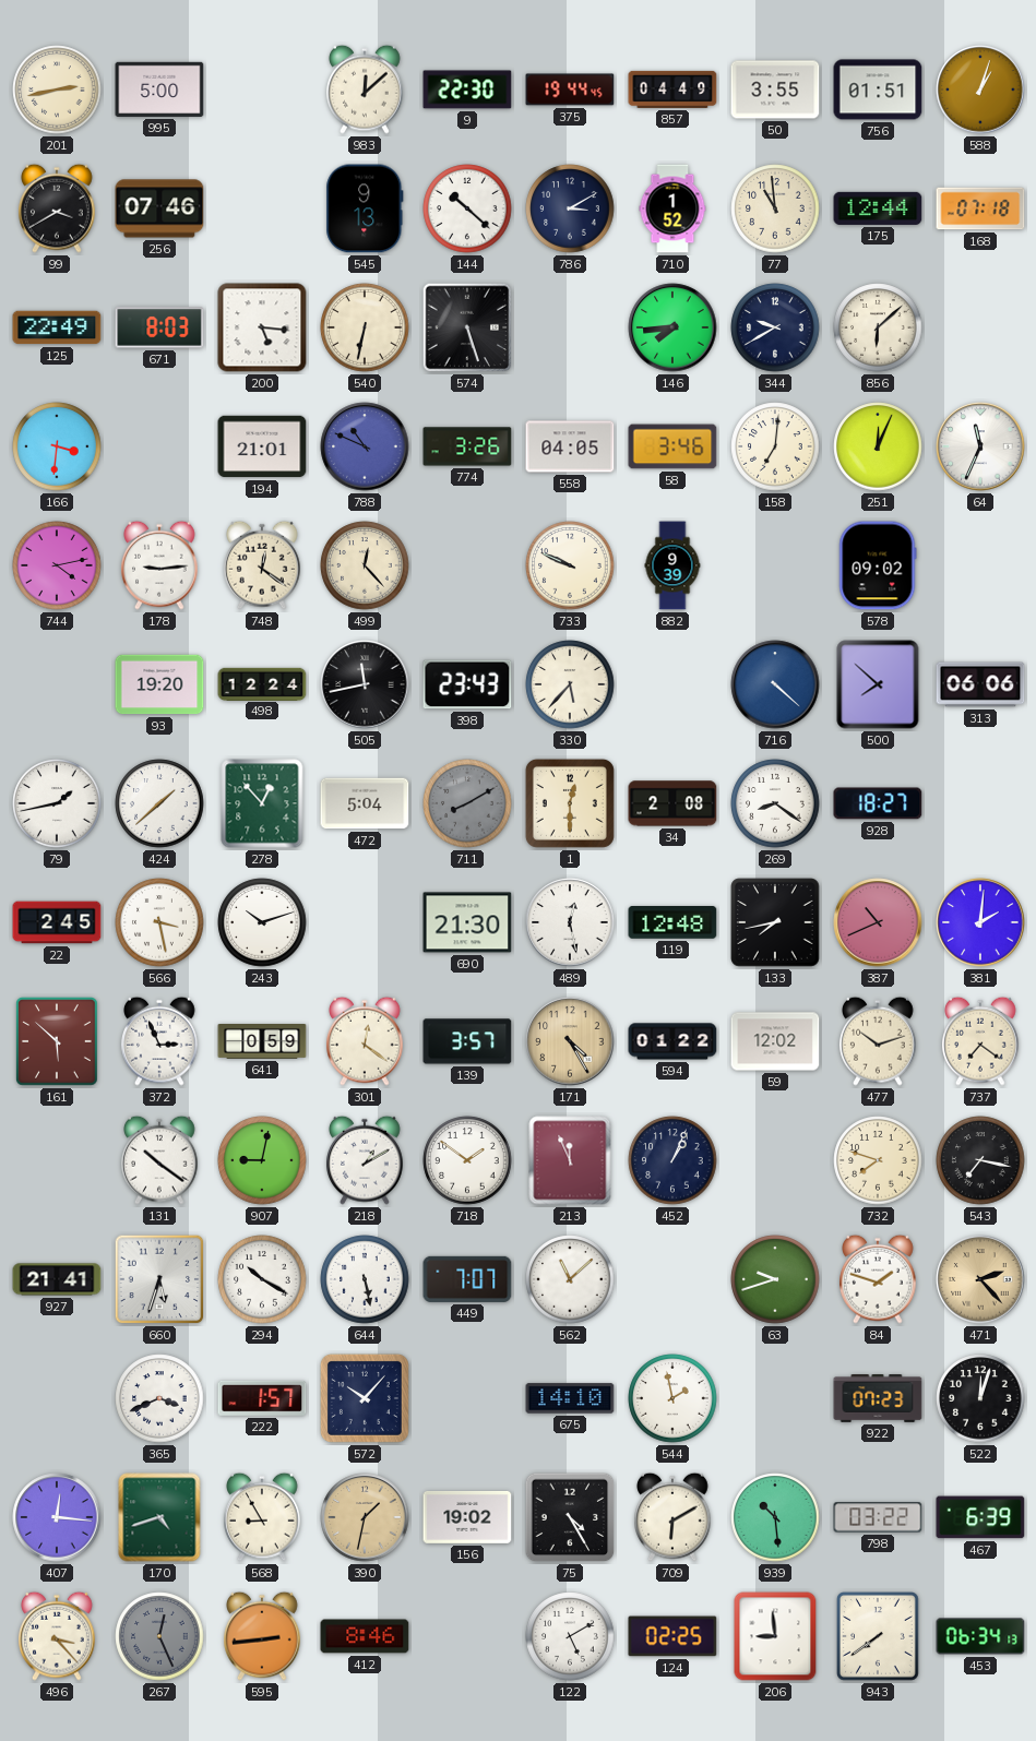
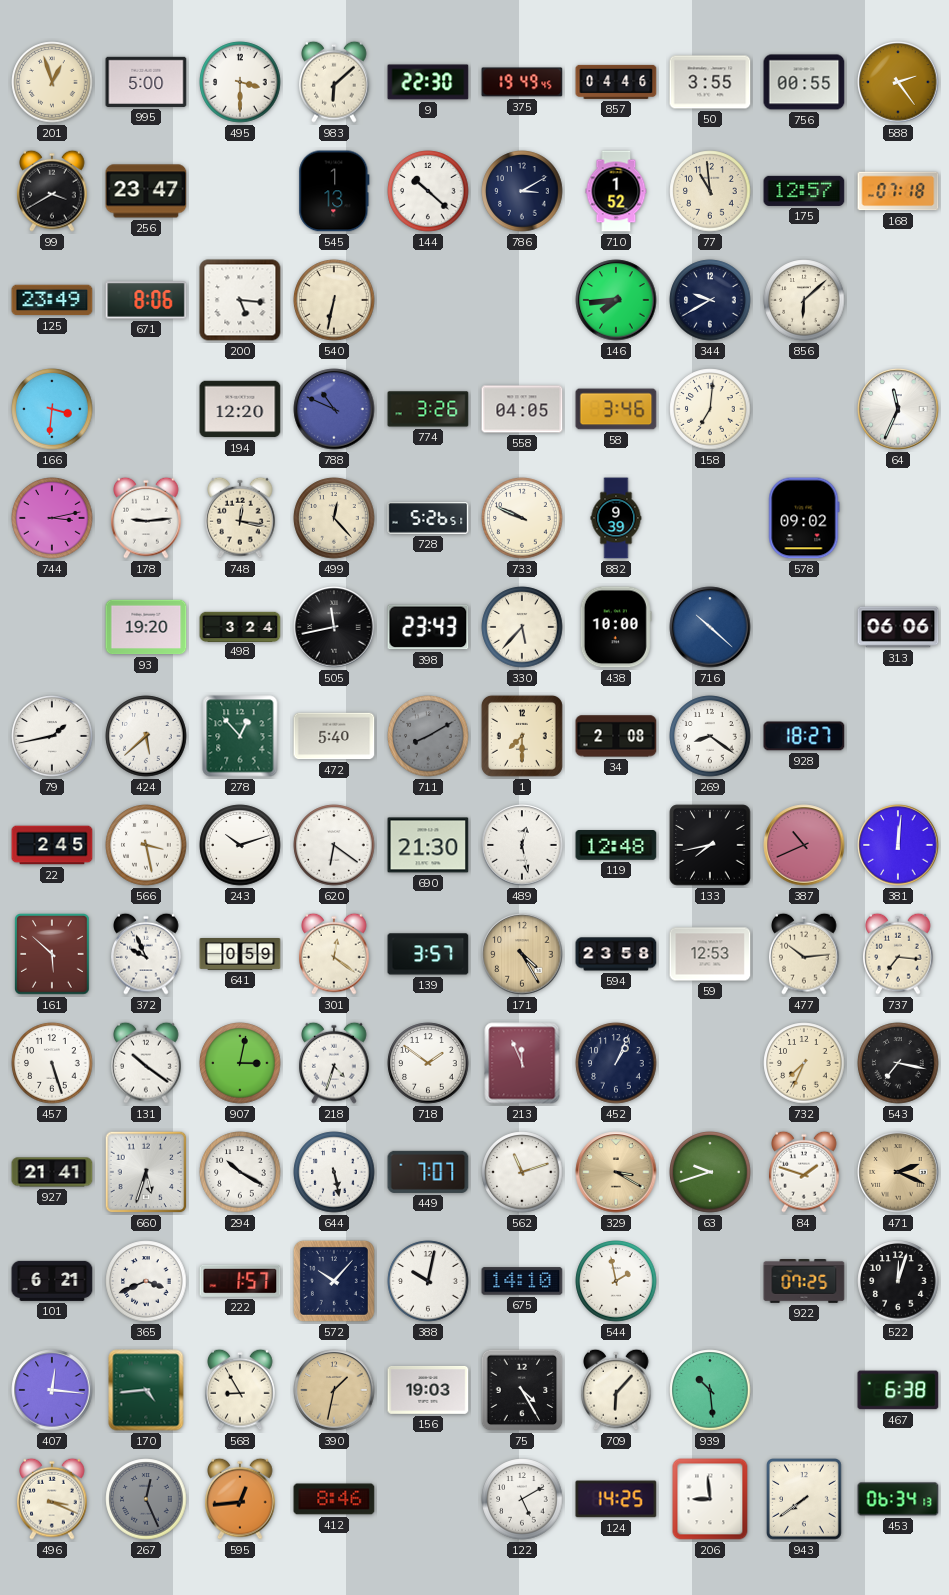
201: 2:43 -> 12:57
495: none -> 3:30
983: 12:08 -> 6:08
375: 19:44 -> 19:49
857: 04:49 -> 04:46
756: 01:51 -> 00:55
588: 1:03 -> 2:24
256: 07:46 -> 23:47
545: 9:13 -> 1:13
175: 12:44 -> 12:57
125: 22:49 -> 23:49
671: 8:03 -> 8:06
574: 5:27 -> none
194: 21:01 -> 12:20
251: 12:04 -> none
744: 4:13 -> 3:13
748: 12:21 -> 12:17
728: none -> 5:26
498: 12:24 -> 3:24
438: none -> 10:00
716: 4:22 -> 10:22
500: 7:52 -> none
424: 1:38 -> 5:38
472: 5:04 -> 5:40
1: 12:30 -> 7:30
620: none -> 6:21
381: 2:01 -> 12:01
372: 2:56 -> 9:56
594: 01:22 -> 23:58
59: 12:02 -> 12:53
477: 10:12 -> 10:14
737: 7:21 -> 7:16
457: none -> 5:27
907: 9:02 -> 3:02
218: 1:10 -> 4:33
732: 7:48 -> 7:34
562: 11:08 -> 11:12
329: none -> 3:20
471: 2:23 -> 2:19
101: none -> 6:21
388: none -> 10:02
922: 07:23 -> 07:25
170: 4:42 -> 4:44
156: 19:02 -> 19:03
709: 6:10 -> 6:07
798: 03:22 -> none
467: 6:39 -> 6:38
496: 3:23 -> 3:19
595: 2:44 -> 12:44
124: 02:25 -> 14:25
